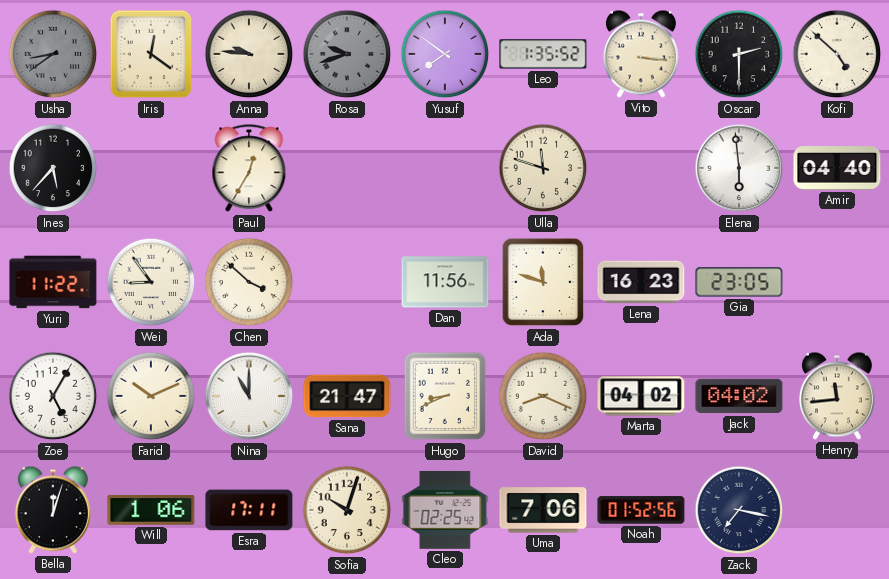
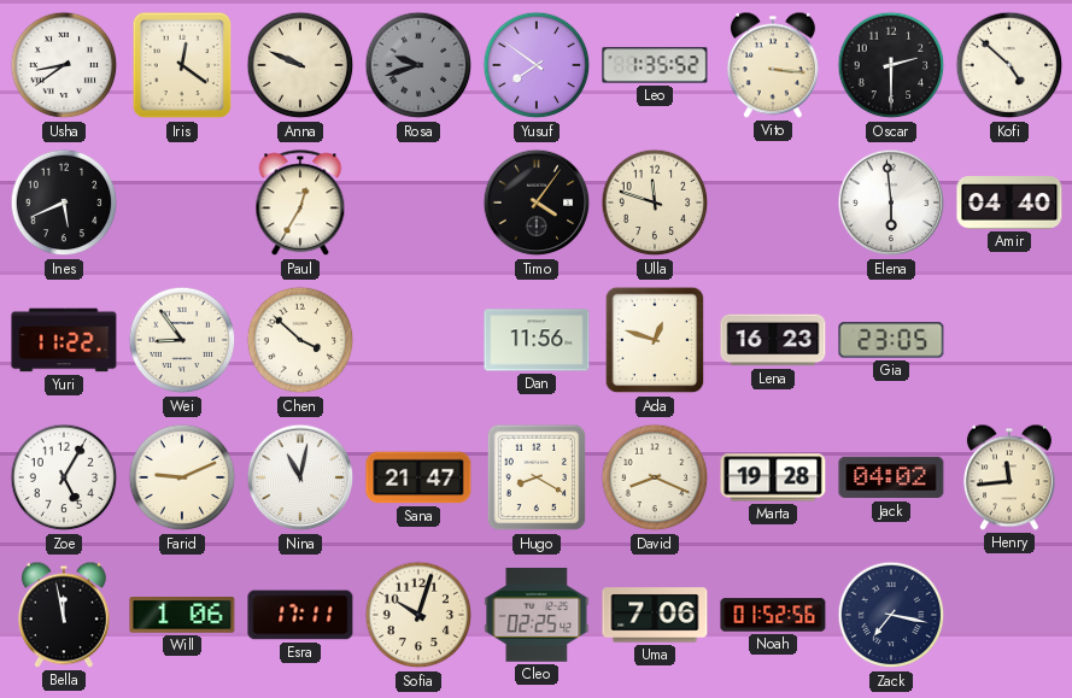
Usha dial: grey -> white
Anna: 9:46 -> 9:49
Ines: 5:37 -> 5:41
Timo: none -> 4:06
Ada: 11:48 -> 12:48
Farid: 10:11 -> 9:11
Nina: 11:00 -> 11:02
Hugo: 8:41 -> 8:20
Marta: 04:02 -> 19:28
Bella: 12:03 -> 11:58
